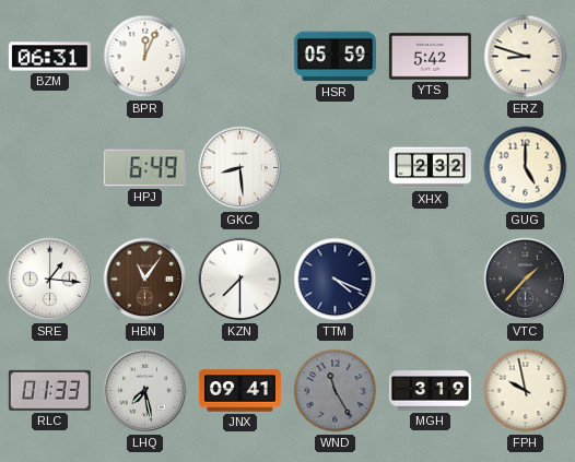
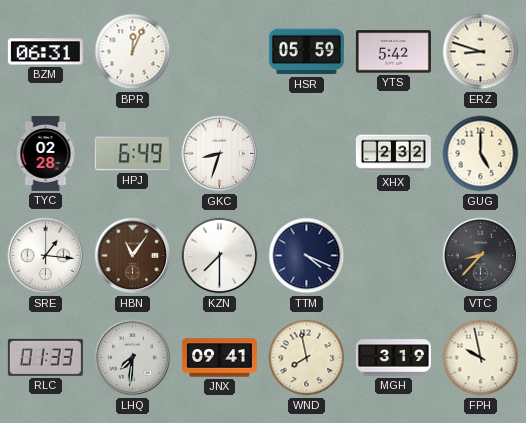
TYC: none -> 02:28
GKC: 8:29 -> 8:33
VTC: 1:37 -> 8:37
LHQ: 7:28 -> 7:31
WND: 11:25 -> 7:58
WND dial: grey -> cream
